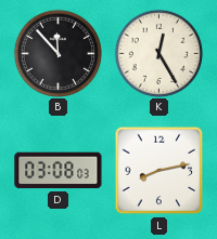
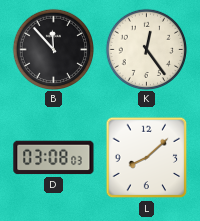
K: 12:25 -> 12:24
L: 8:13 -> 8:08
